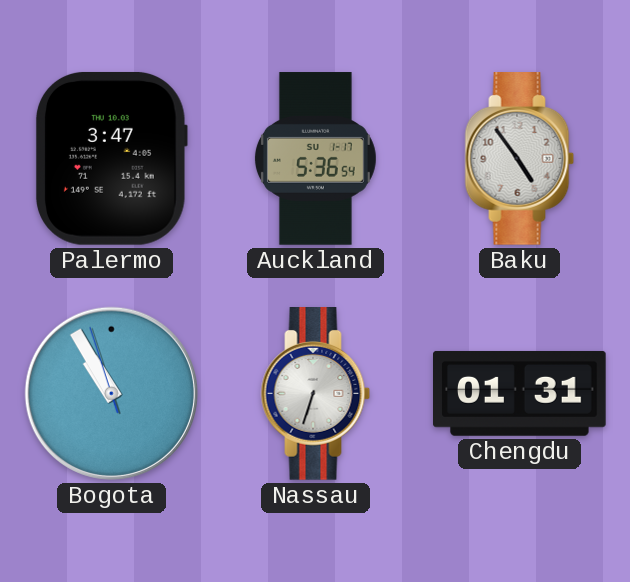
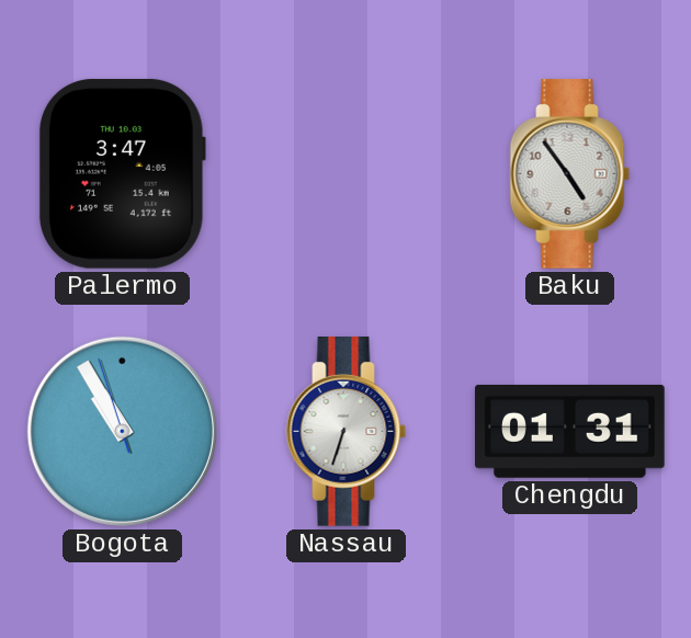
Auckland: 5:36 -> none
